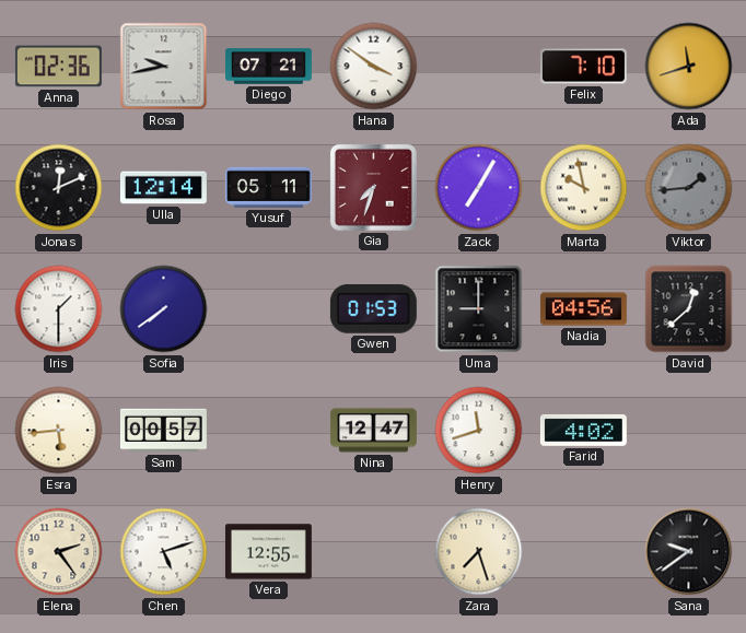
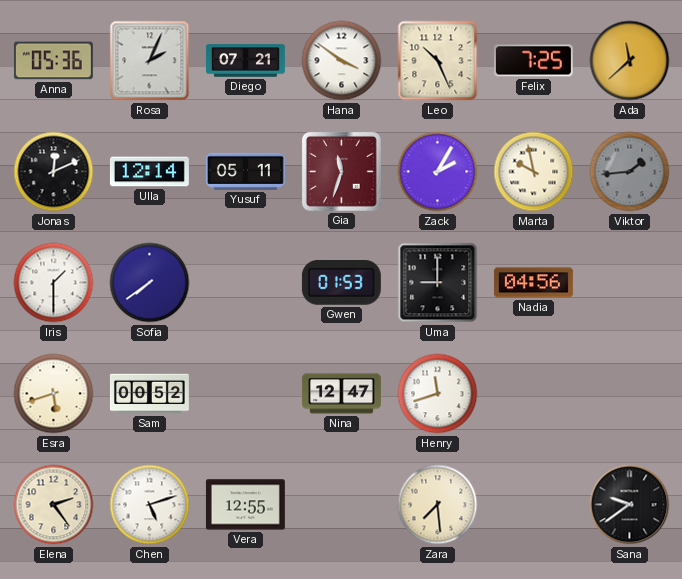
Anna: 02:36 -> 05:36
Rosa: 9:43 -> 2:04
Leo: none -> 10:26
Felix: 7:10 -> 7:25
Ada: 11:42 -> 11:38
Gia: 7:33 -> 11:33
Zack: 7:05 -> 2:05
David: 12:38 -> none
Esra: 5:44 -> 5:42
Sam: 00:57 -> 00:52
Farid: 4:02 -> none
Zara: 7:27 -> 7:29
